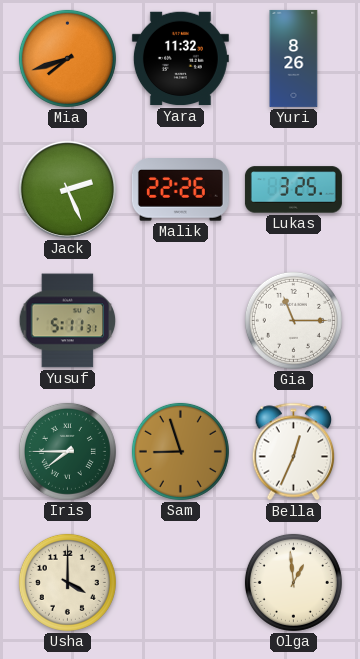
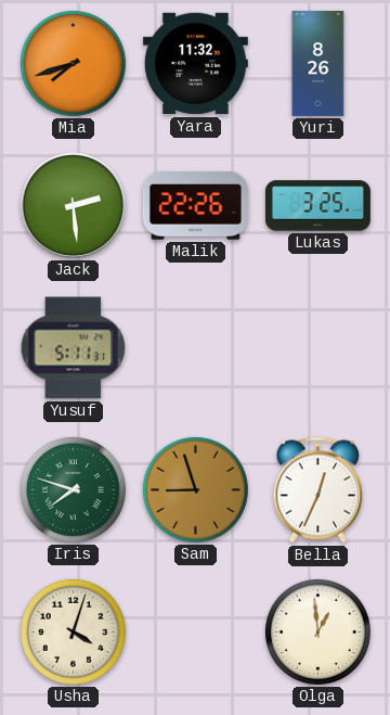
Jack: 2:26 -> 2:29
Gia: 11:15 -> none
Iris: 7:45 -> 7:48
Usha: 4:00 -> 4:03
